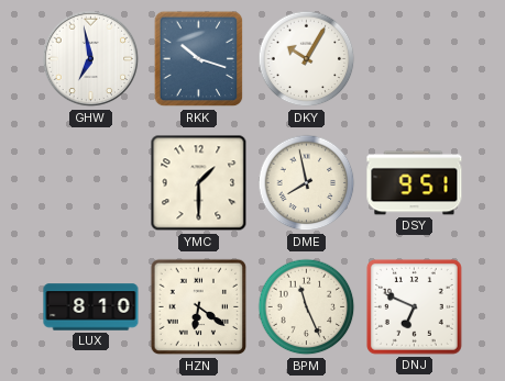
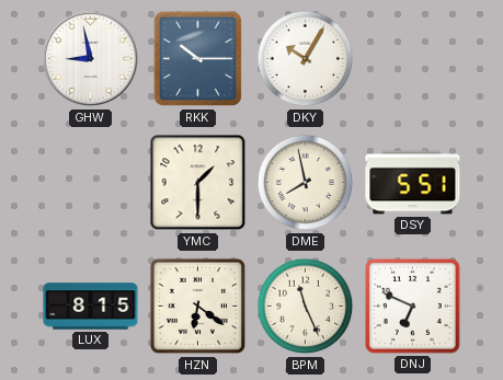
GHW: 6:58 -> 8:58
RKK: 10:18 -> 10:15
DSY: 9:51 -> 5:51
LUX: 8:10 -> 8:15
